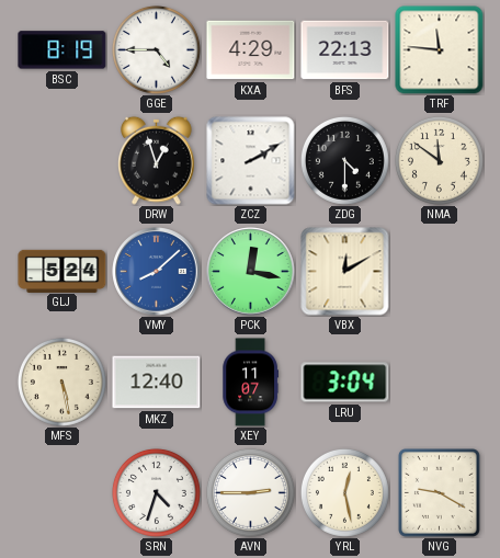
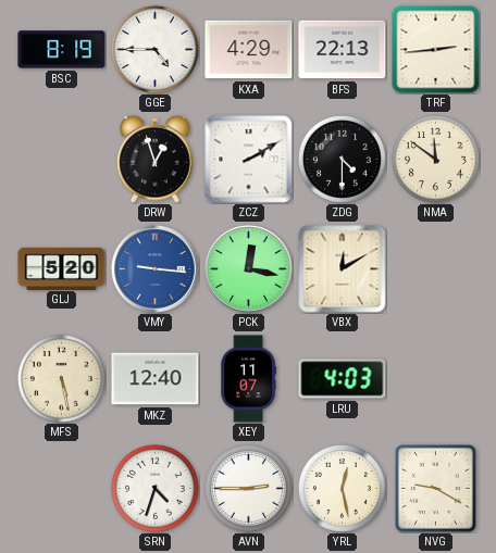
TRF: 11:46 -> 2:44
GLJ: 5:24 -> 5:20
VMY: 8:08 -> 9:16
LRU: 3:04 -> 4:03
